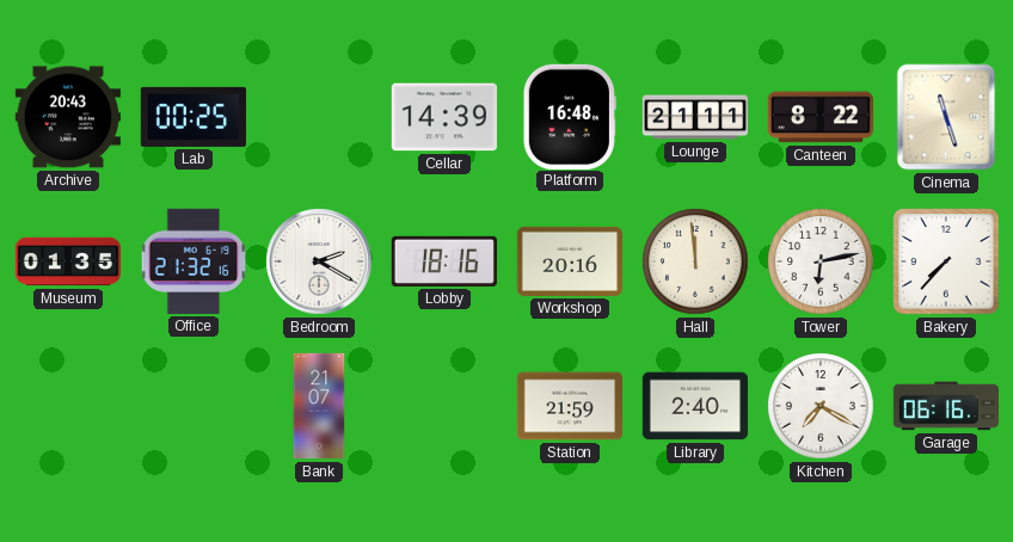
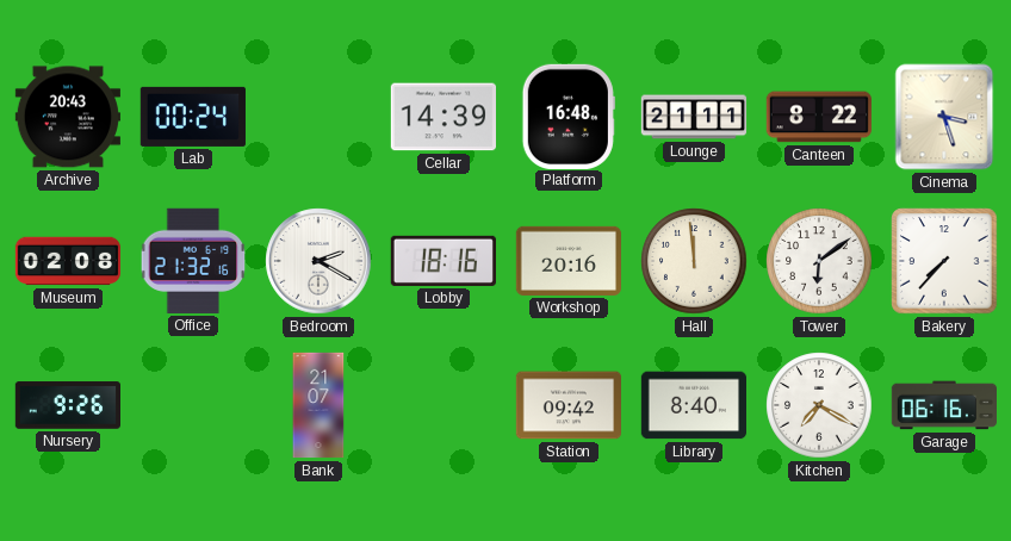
Lab: 00:25 -> 00:24
Cinema: 11:27 -> 3:27
Museum: 01:35 -> 02:08
Tower: 6:13 -> 6:09
Nursery: none -> 9:26
Station: 21:59 -> 09:42
Library: 2:40 -> 8:40
